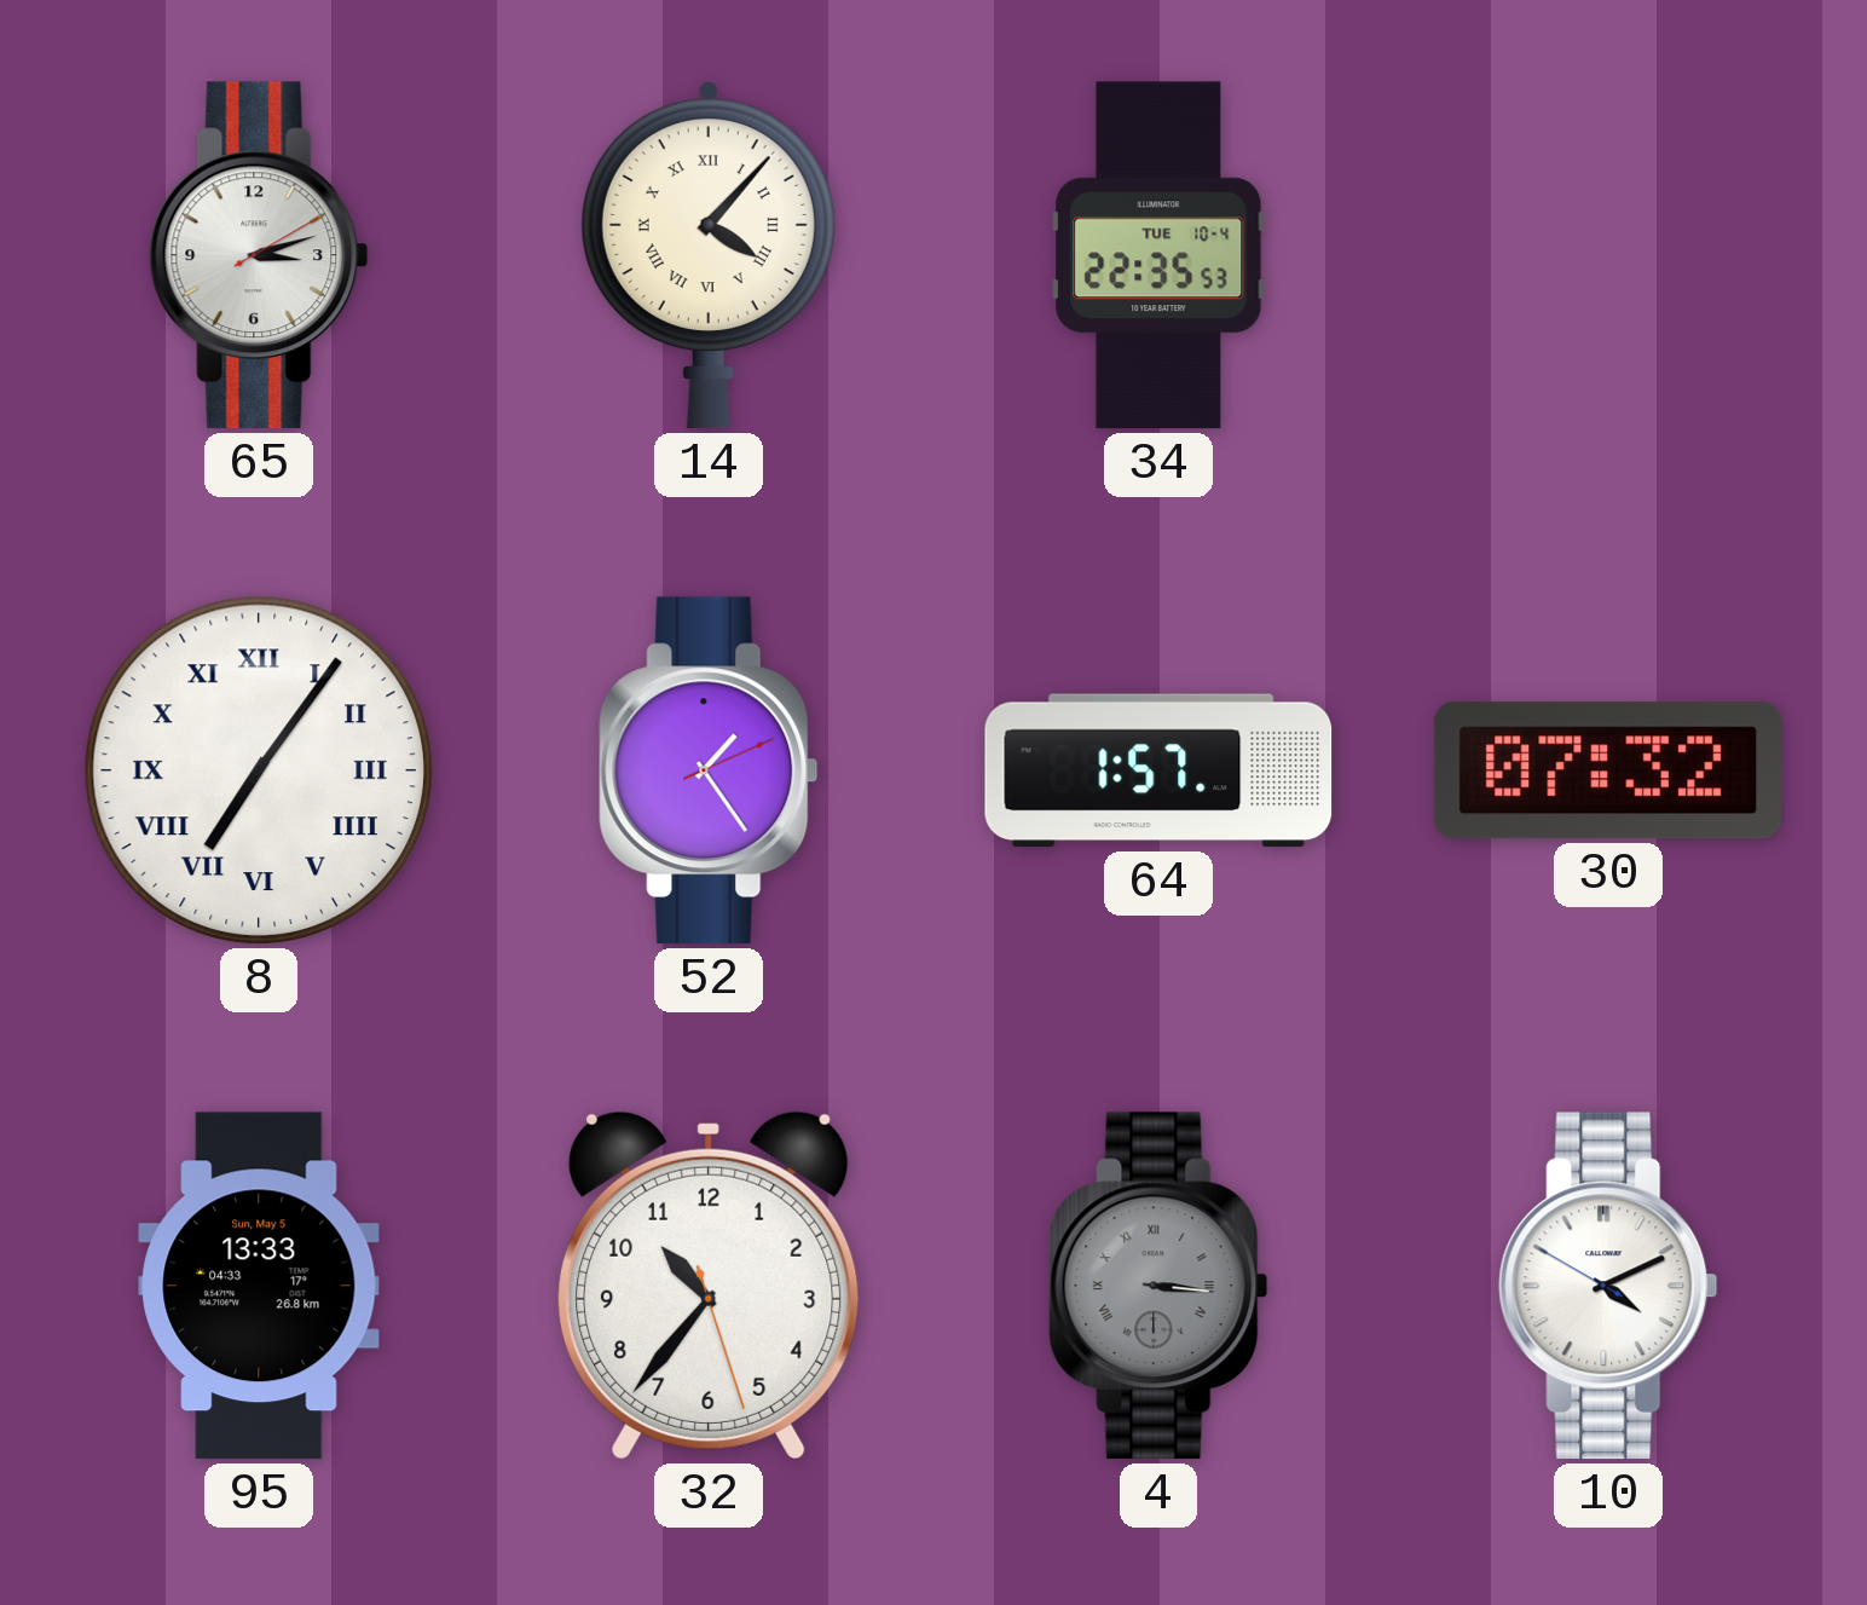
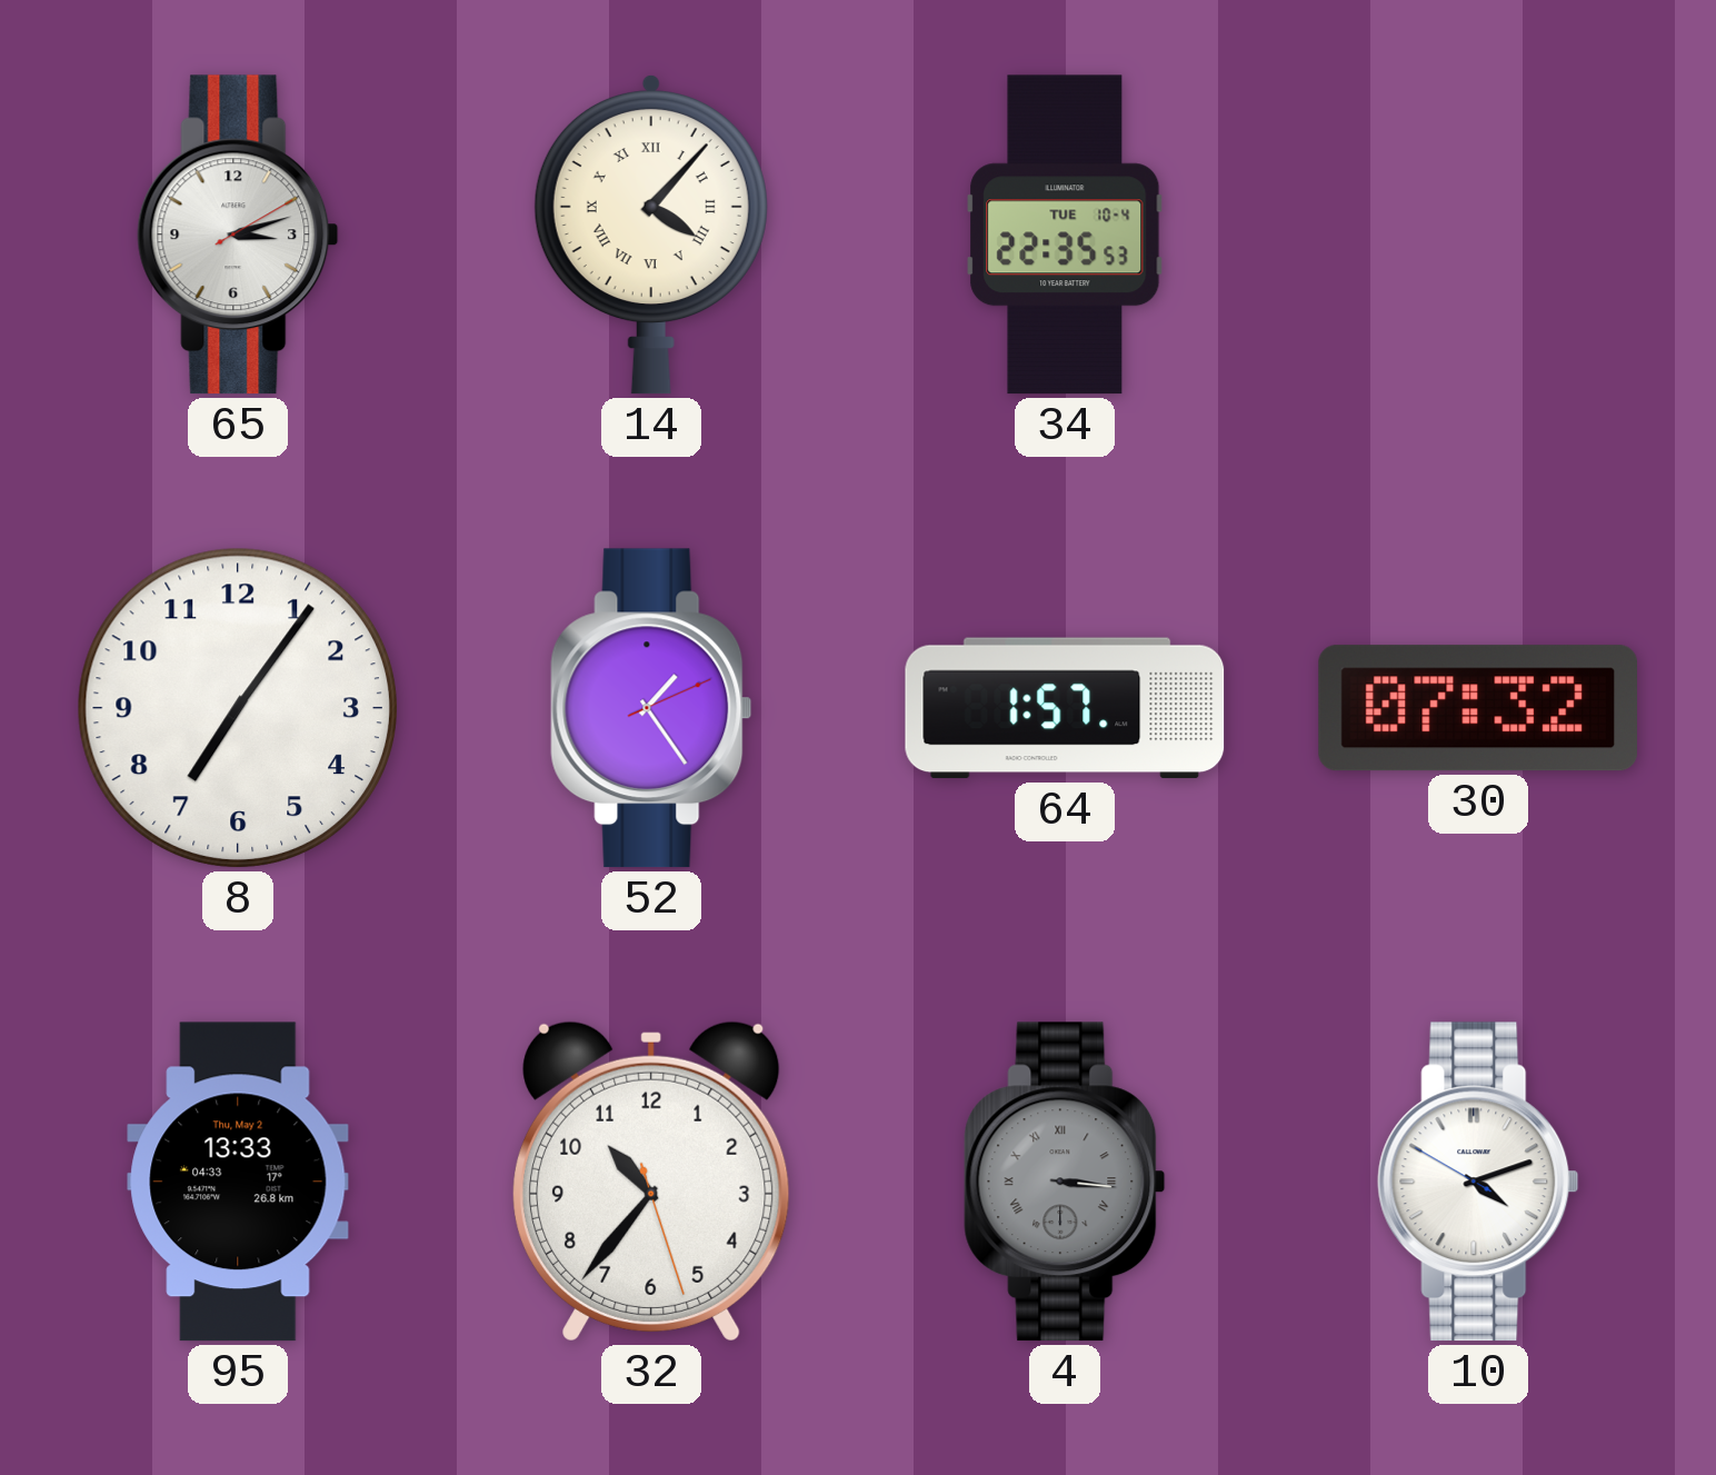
8 numerals: Roman -> Arabic
95 date: Sun, May 5 -> Thu, May 2
10: 4:10 -> 4:11
